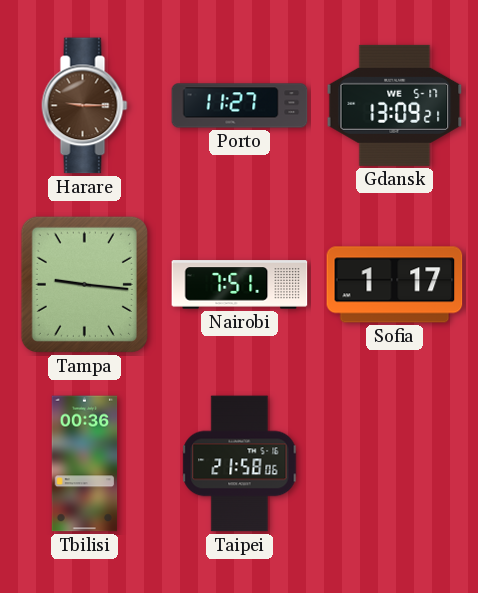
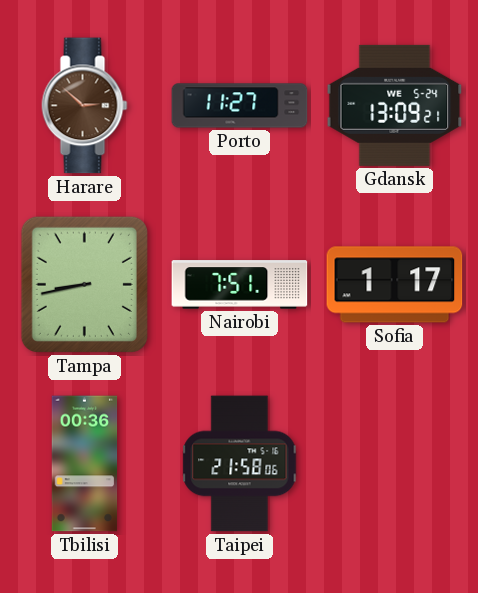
Harare: 9:15 -> 2:52
Gdansk date: WE 5-17 -> WE 5-24
Tampa: 9:16 -> 8:43
